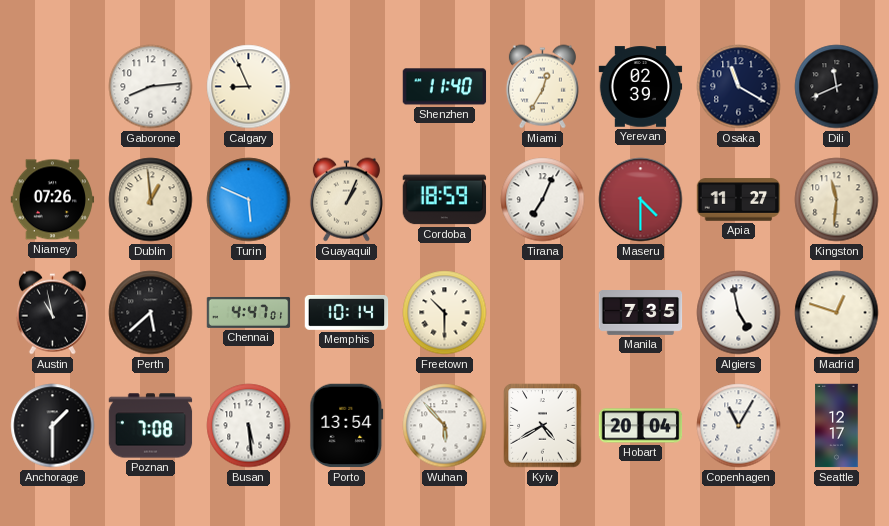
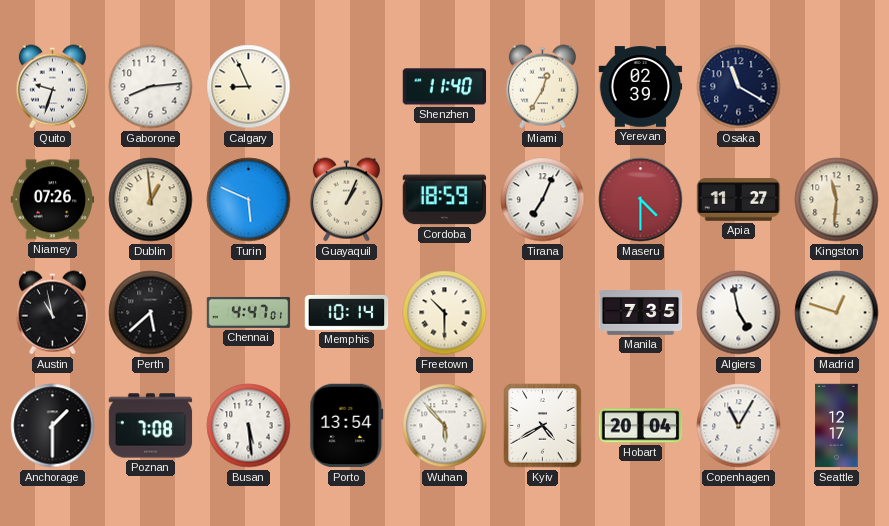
Quito: none -> 9:33
Dili: 11:41 -> none
